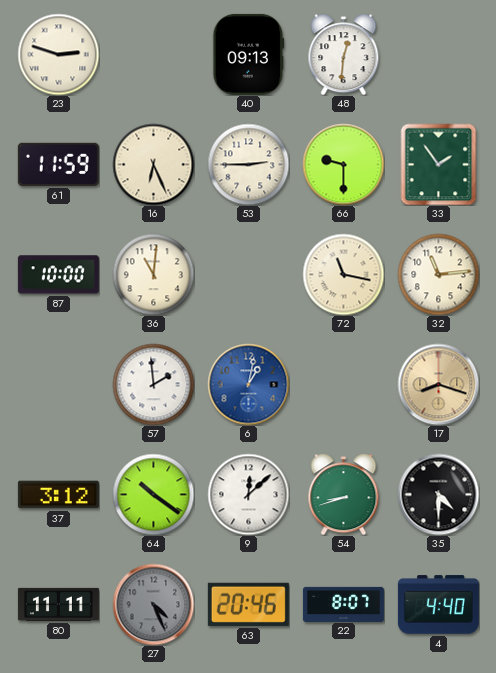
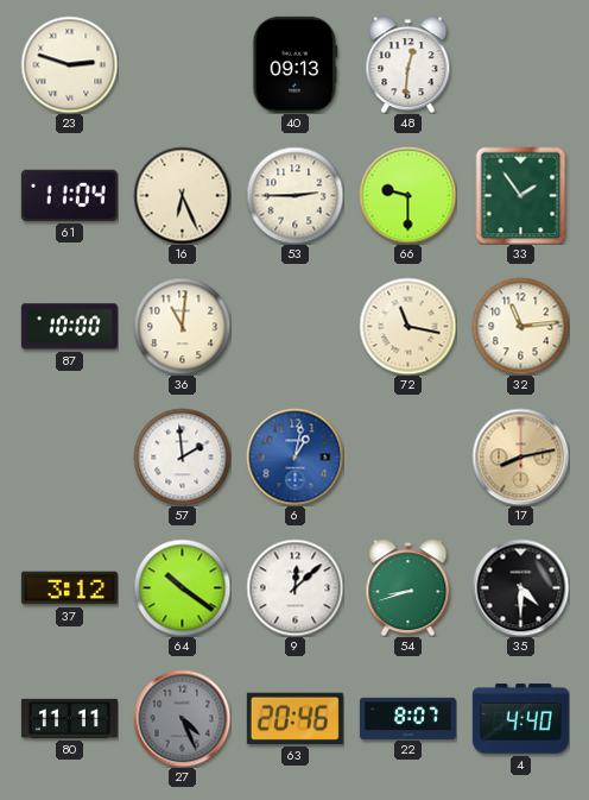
61: 11:59 -> 11:04
17: 8:18 -> 8:13
